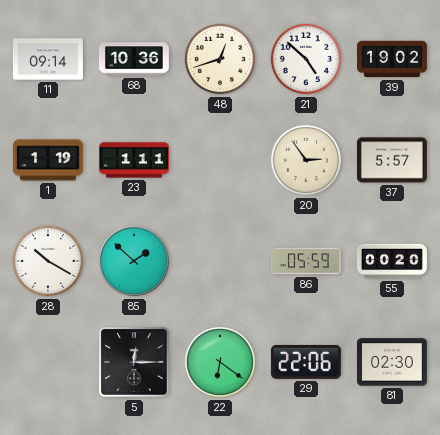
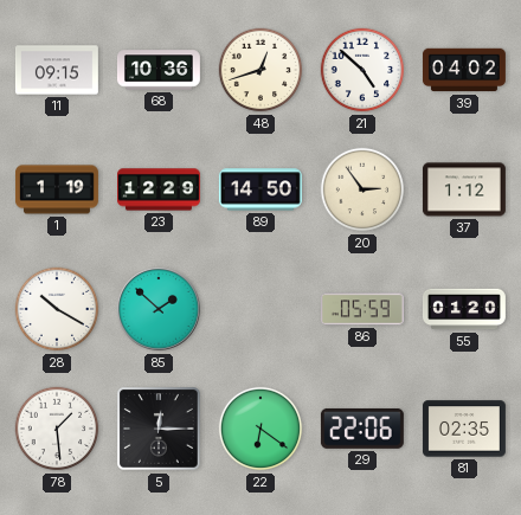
11: 09:14 -> 09:15
39: 19:02 -> 04:02
23: 1:11 -> 12:29
89: none -> 14:50
37: 5:57 -> 1:12
55: 00:20 -> 01:20
78: none -> 1:29
81: 02:30 -> 02:35
